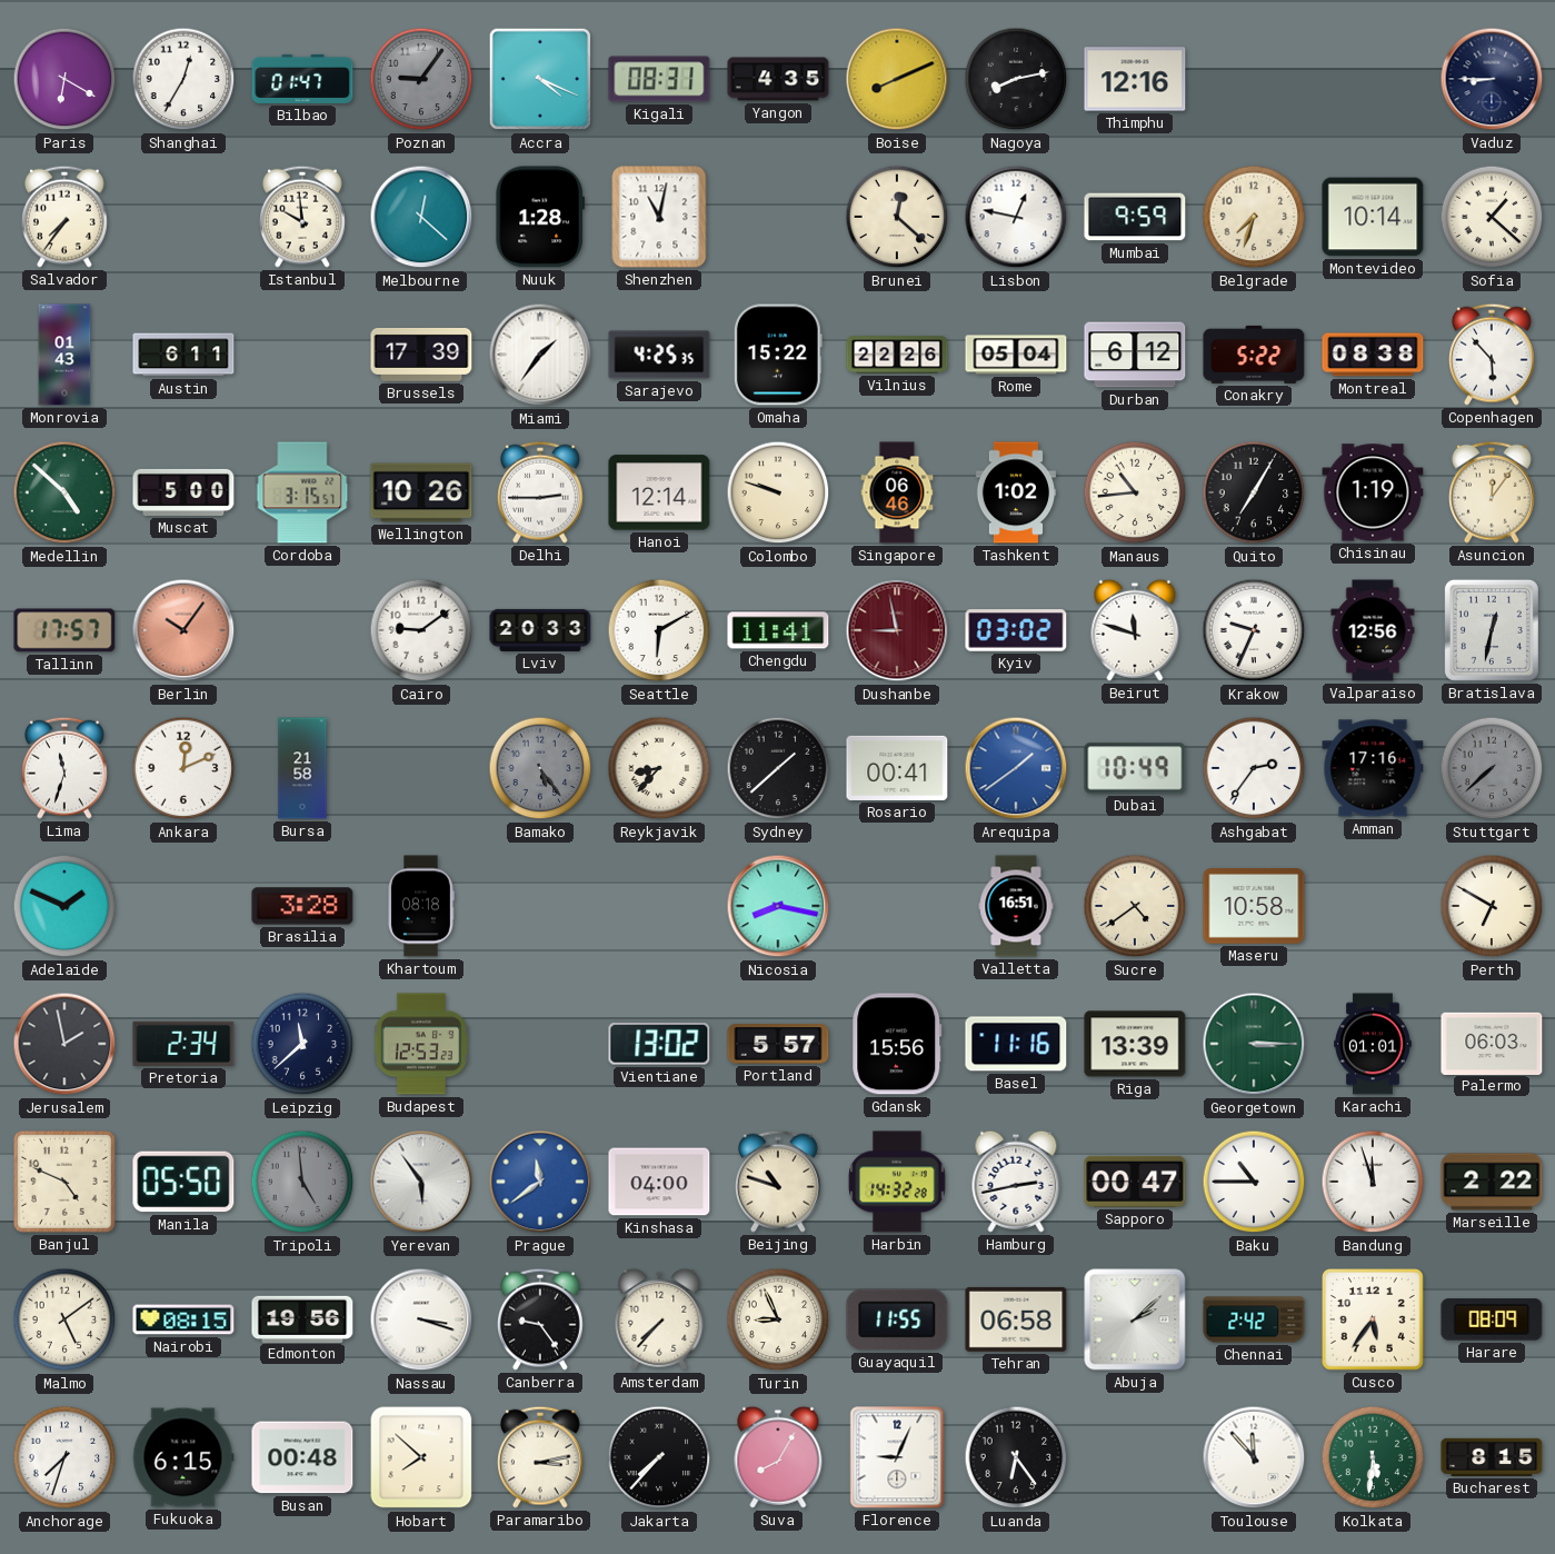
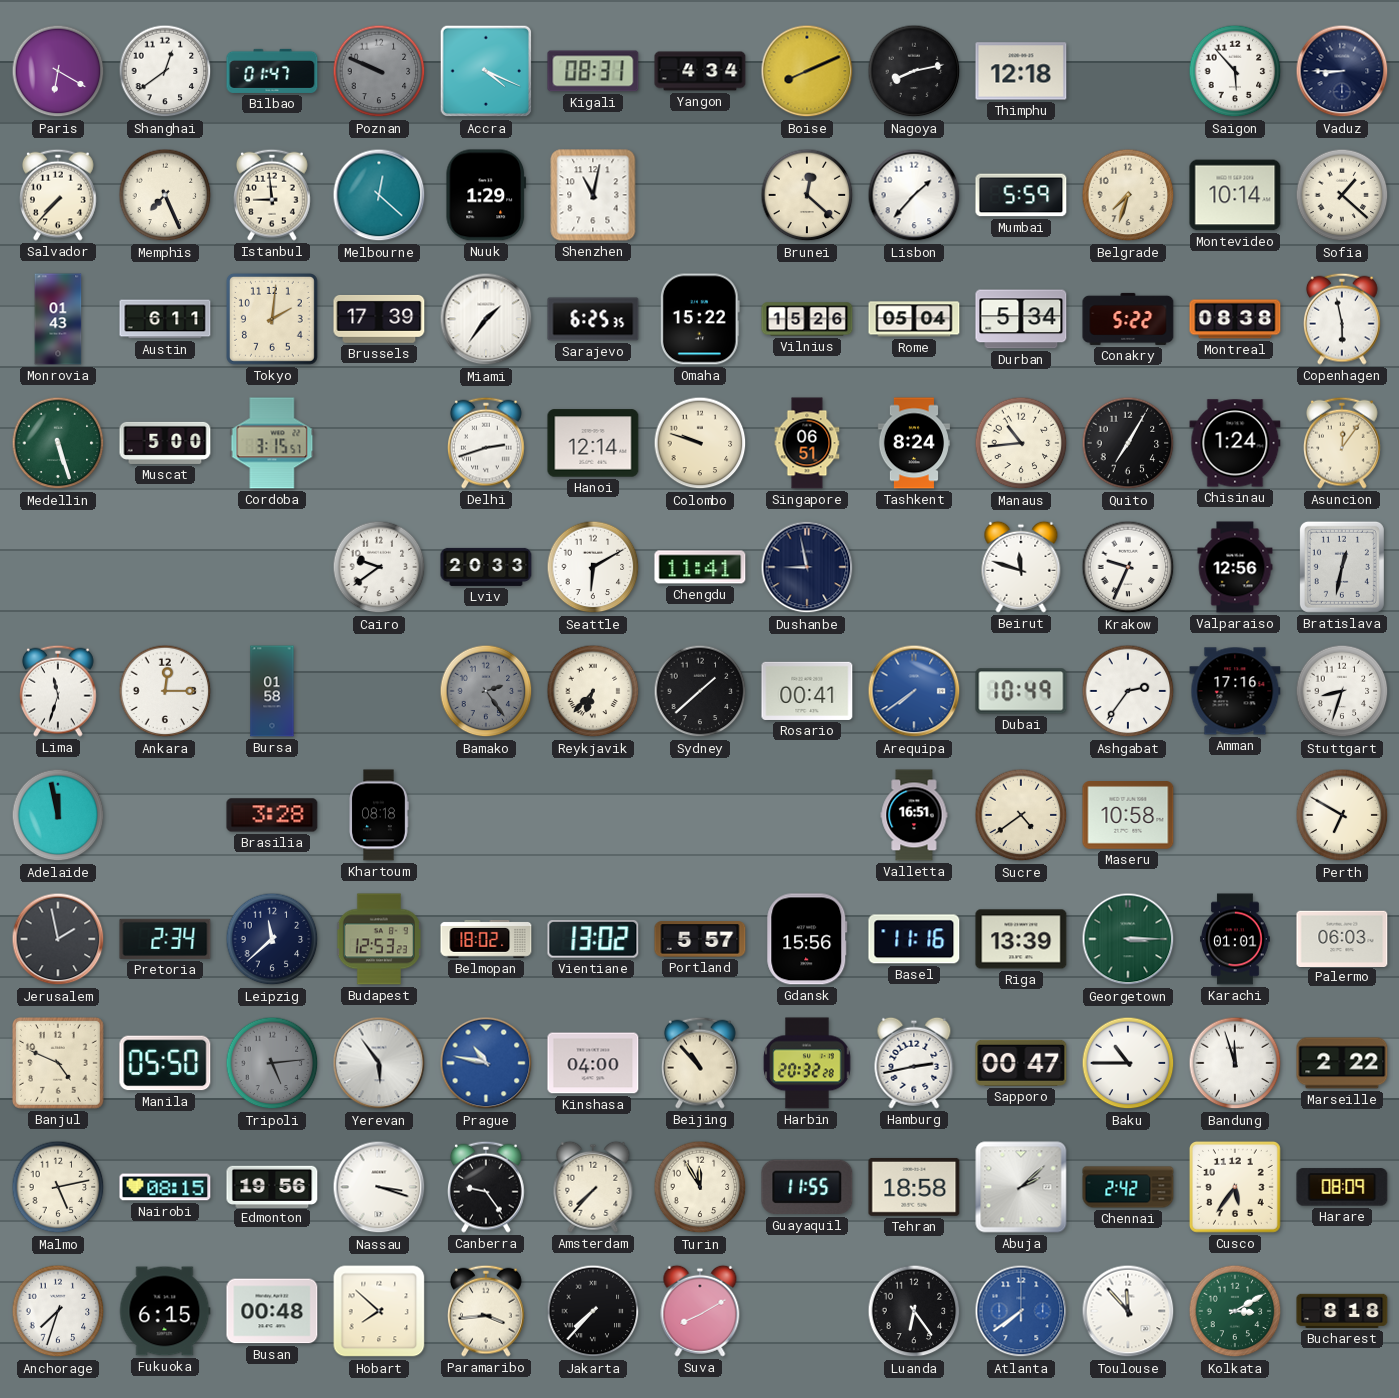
Shanghai: 12:35 -> 12:39
Poznan: 9:06 -> 9:49
Yangon: 4:35 -> 4:34
Thimphu: 12:16 -> 12:18
Saigon: none -> 5:53
Salvador: 7:36 -> 7:37
Memphis: none -> 7:26
Istanbul: 9:59 -> 8:59
Nuuk: 1:28 -> 1:29
Lisbon: 12:47 -> 1:37
Mumbai: 9:59 -> 5:59
Tokyo: none -> 2:01
Sarajevo: 4:25 -> 6:25
Vilnius: 22:26 -> 15:26
Durban: 6:12 -> 5:34
Copenhagen: 5:53 -> 5:58
Medellin: 4:52 -> 5:27
Wellington: 10:26 -> none
Delhi: 2:45 -> 2:42
Singapore: 06:46 -> 06:51
Tashkent: 1:02 -> 8:24
Chisinau: 1:19 -> 1:24
Tallinn: 17:57 -> none
Berlin: 10:06 -> none
Cairo: 9:09 -> 9:39
Dushanbe dial: burgundy -> navy
Kyiv: 03:02 -> none
Ankara: 12:11 -> 12:15
Bursa: 21:58 -> 01:58
Bamako: 5:24 -> 2:24
Reykjavik: 8:37 -> 6:37
Arequipa: 1:39 -> 7:39
Stuttgart: 7:38 -> 8:33
Stuttgart dial: grey -> white
Adelaide: 1:49 -> 11:58
Nicosia: 8:17 -> none
Belmopan: none -> 18:02
Tripoli: 4:59 -> 5:14
Prague: 11:39 -> 10:47
Beijing: 10:48 -> 10:53
Harbin: 14:32 -> 20:32
Malmo: 5:09 -> 5:13
Turin: 8:56 -> 11:55
Tehran: 06:58 -> 18:58
Paramaribo: 3:13 -> 3:44
Suva: 8:05 -> 8:10
Florence: 9:04 -> none
Atlanta: none -> 7:39
Kolkata: 5:31 -> 3:10
Bucharest: 8:15 -> 8:18
